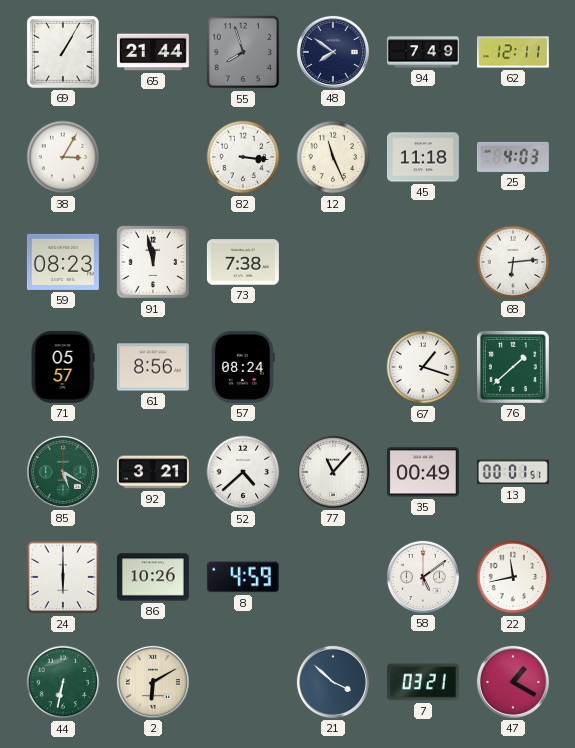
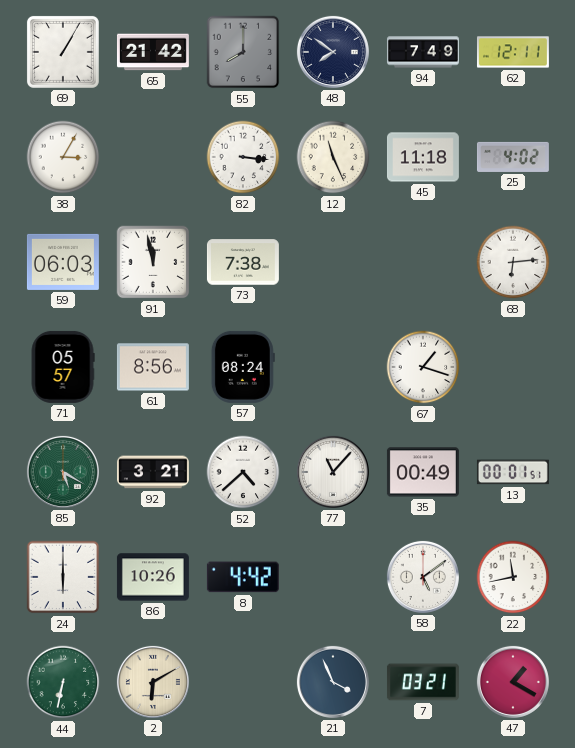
65: 21:44 -> 21:42
55: 7:57 -> 8:00
25: 4:03 -> 4:02
59: 08:23 -> 06:03
76: 1:38 -> none
8: 4:59 -> 4:42
21: 3:52 -> 3:56
